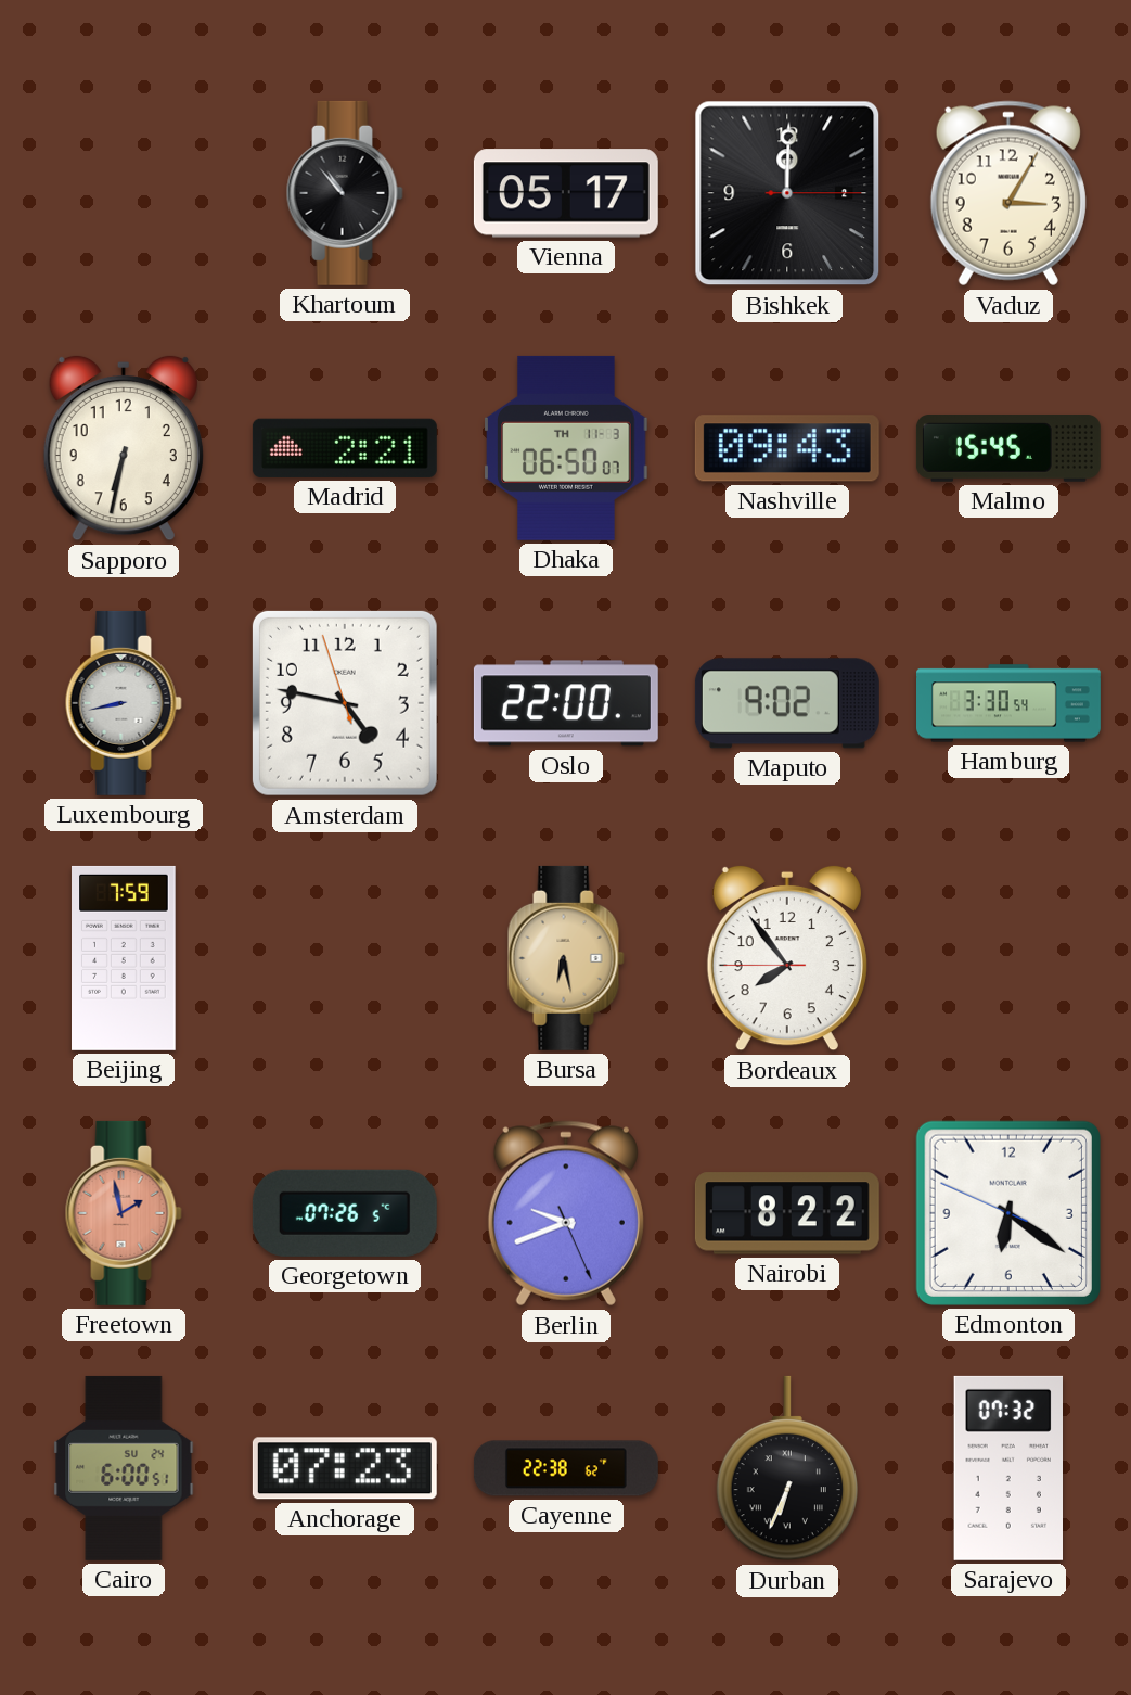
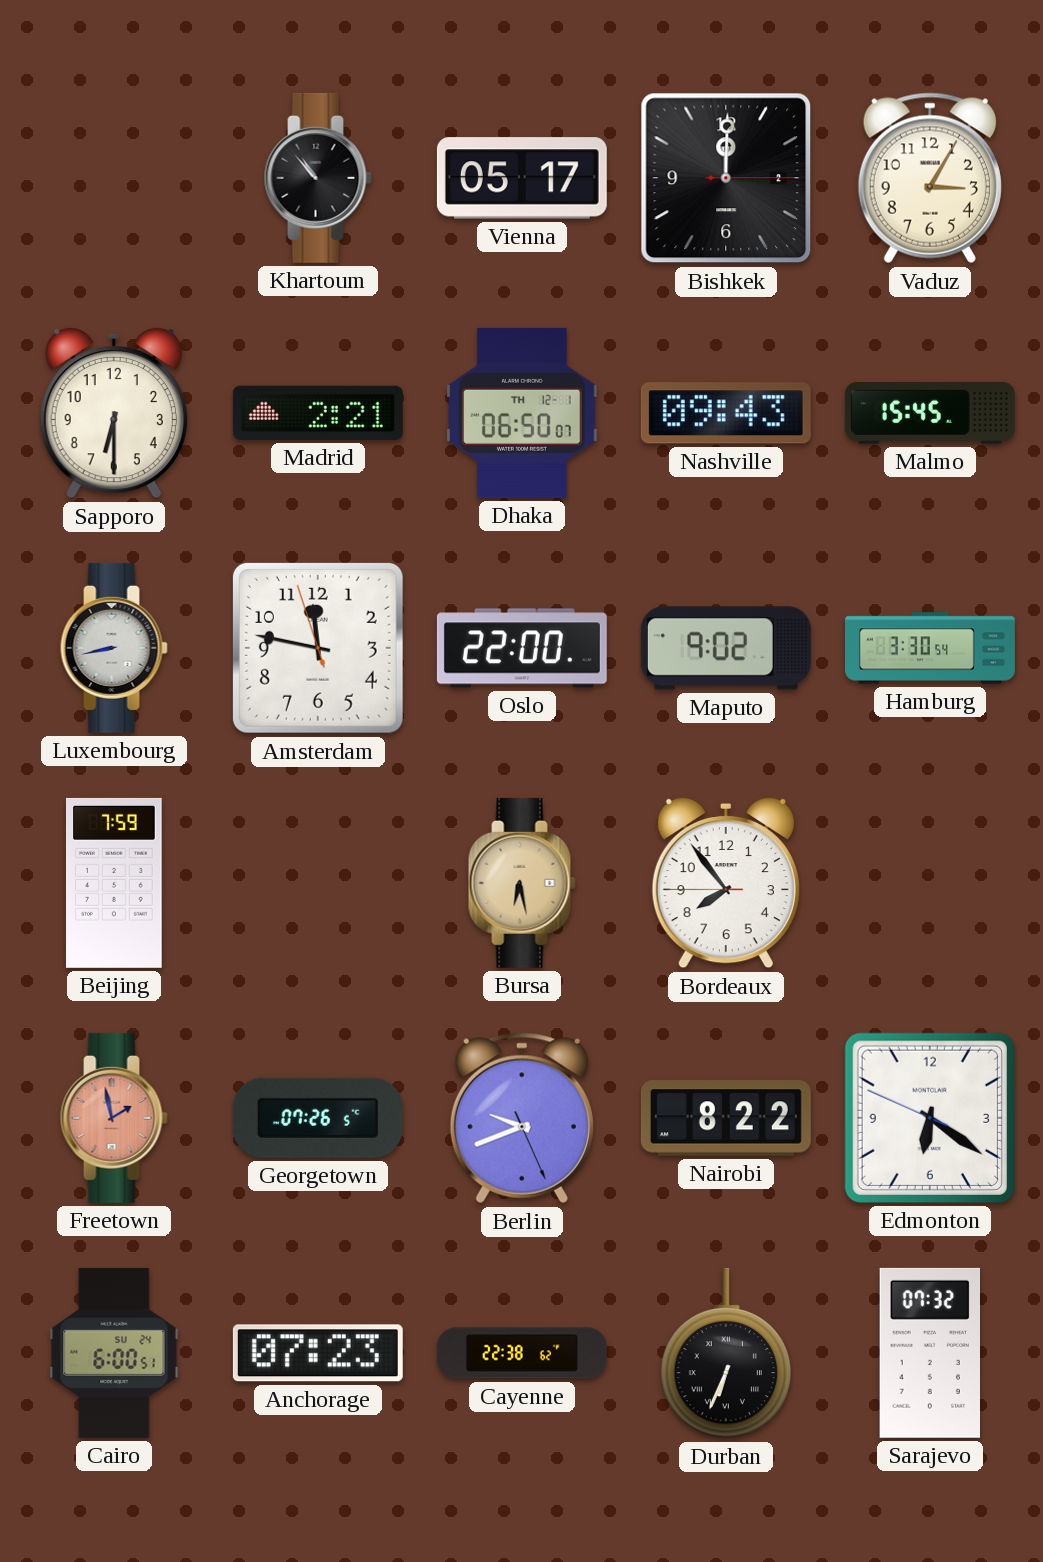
Sapporo: 6:32 -> 6:30
Dhaka date: TH 11-3 -> TH 12-1
Amsterdam: 4:46 -> 11:46
